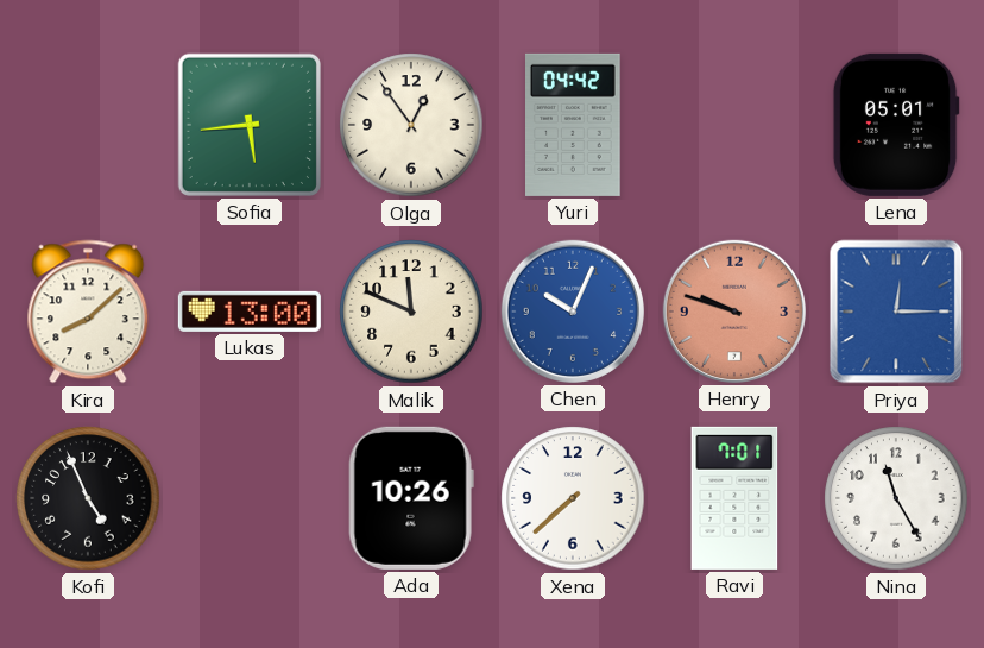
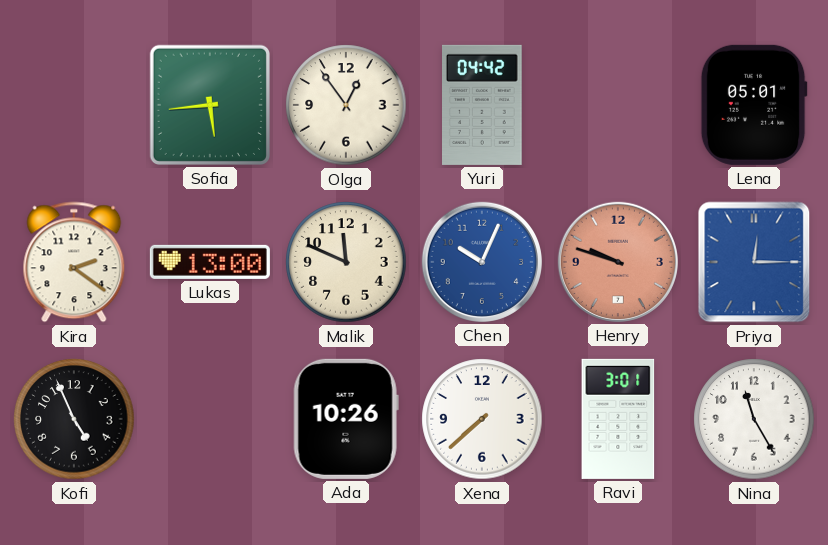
Kira: 8:08 -> 2:21
Ravi: 7:01 -> 3:01
